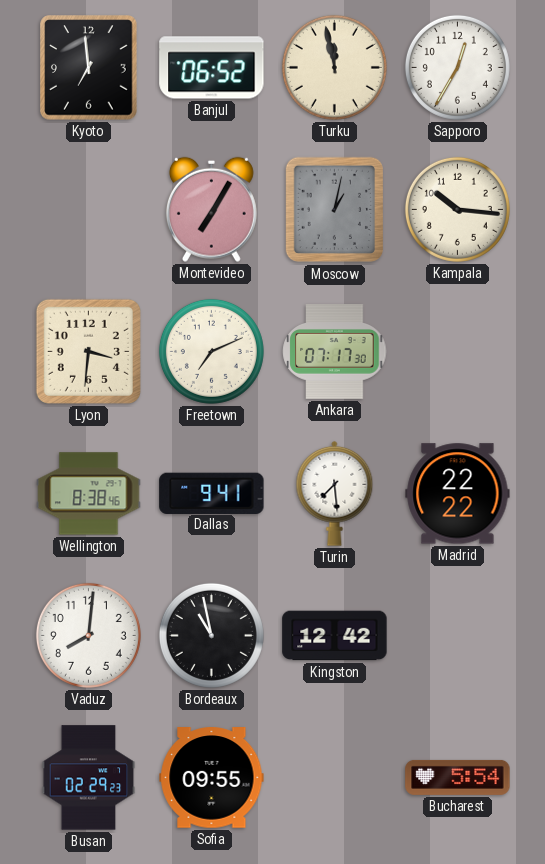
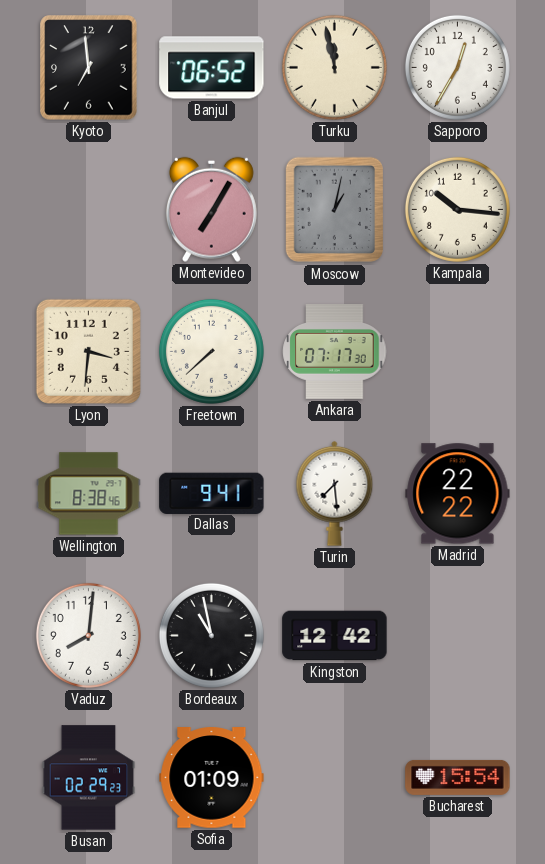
Freetown: 7:11 -> 7:38
Sofia: 09:55 -> 01:09
Bucharest: 5:54 -> 15:54
